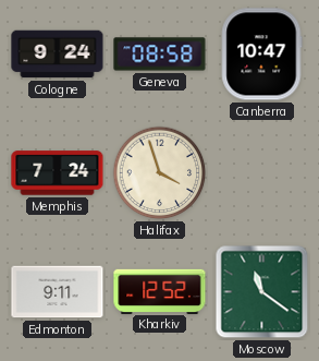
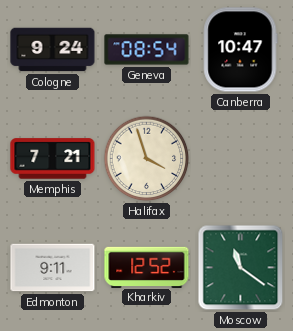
Geneva: 08:58 -> 08:54
Memphis: 7:24 -> 7:21
